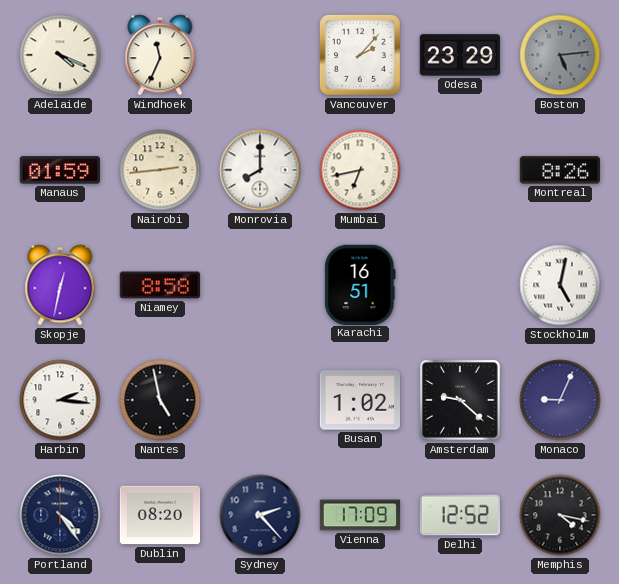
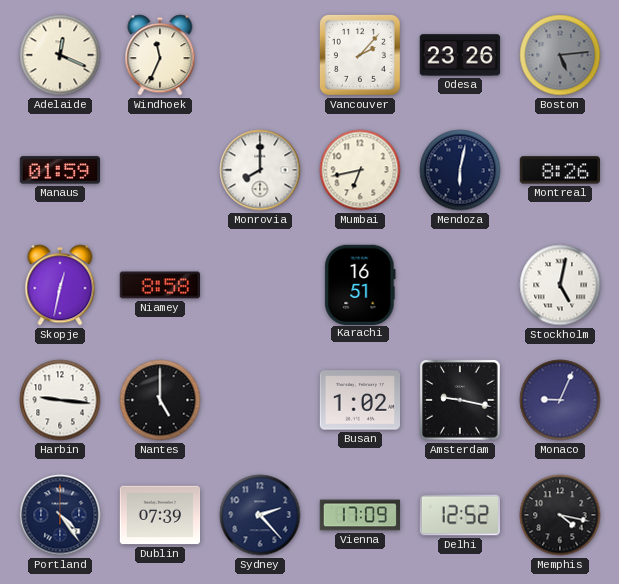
Adelaide: 4:19 -> 12:19
Odesa: 23:29 -> 23:26
Nairobi: 2:44 -> none
Mendoza: none -> 6:02
Harbin: 2:16 -> 9:16
Nantes: 4:58 -> 5:00
Amsterdam: 9:22 -> 9:17
Dublin: 08:20 -> 07:39
